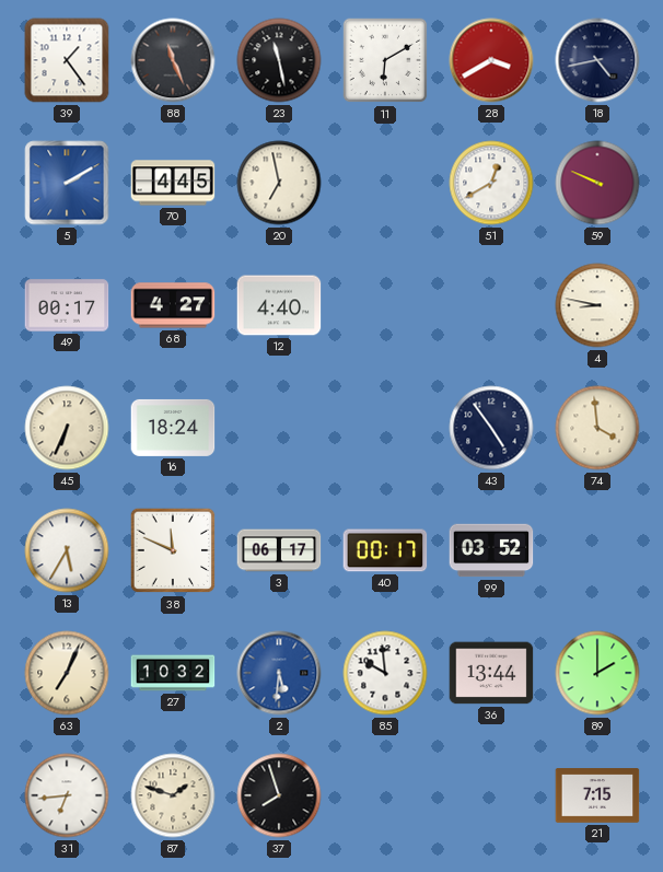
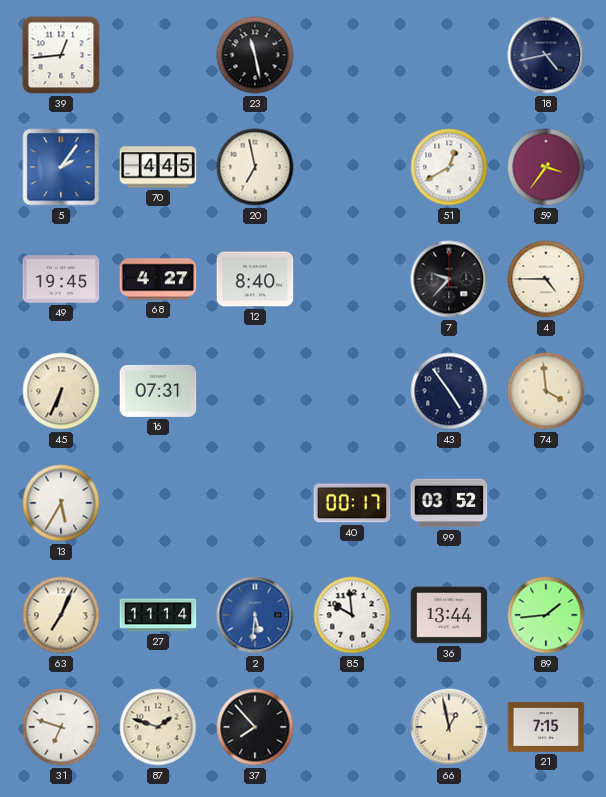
39: 1:24 -> 12:44
88: 11:26 -> none
11: 6:10 -> none
28: 3:40 -> none
5: 2:10 -> 2:06
59: 9:49 -> 3:36
49: 00:17 -> 19:45
12: 4:40 -> 8:40
7: none -> 9:37
4: 8:47 -> 4:45
16: 18:24 -> 07:31
38: 11:49 -> none
3: 06:17 -> none
27: 10:32 -> 11:14
89: 2:00 -> 1:44
31: 6:44 -> 6:48
37: 7:57 -> 7:53
66: none -> 12:58
